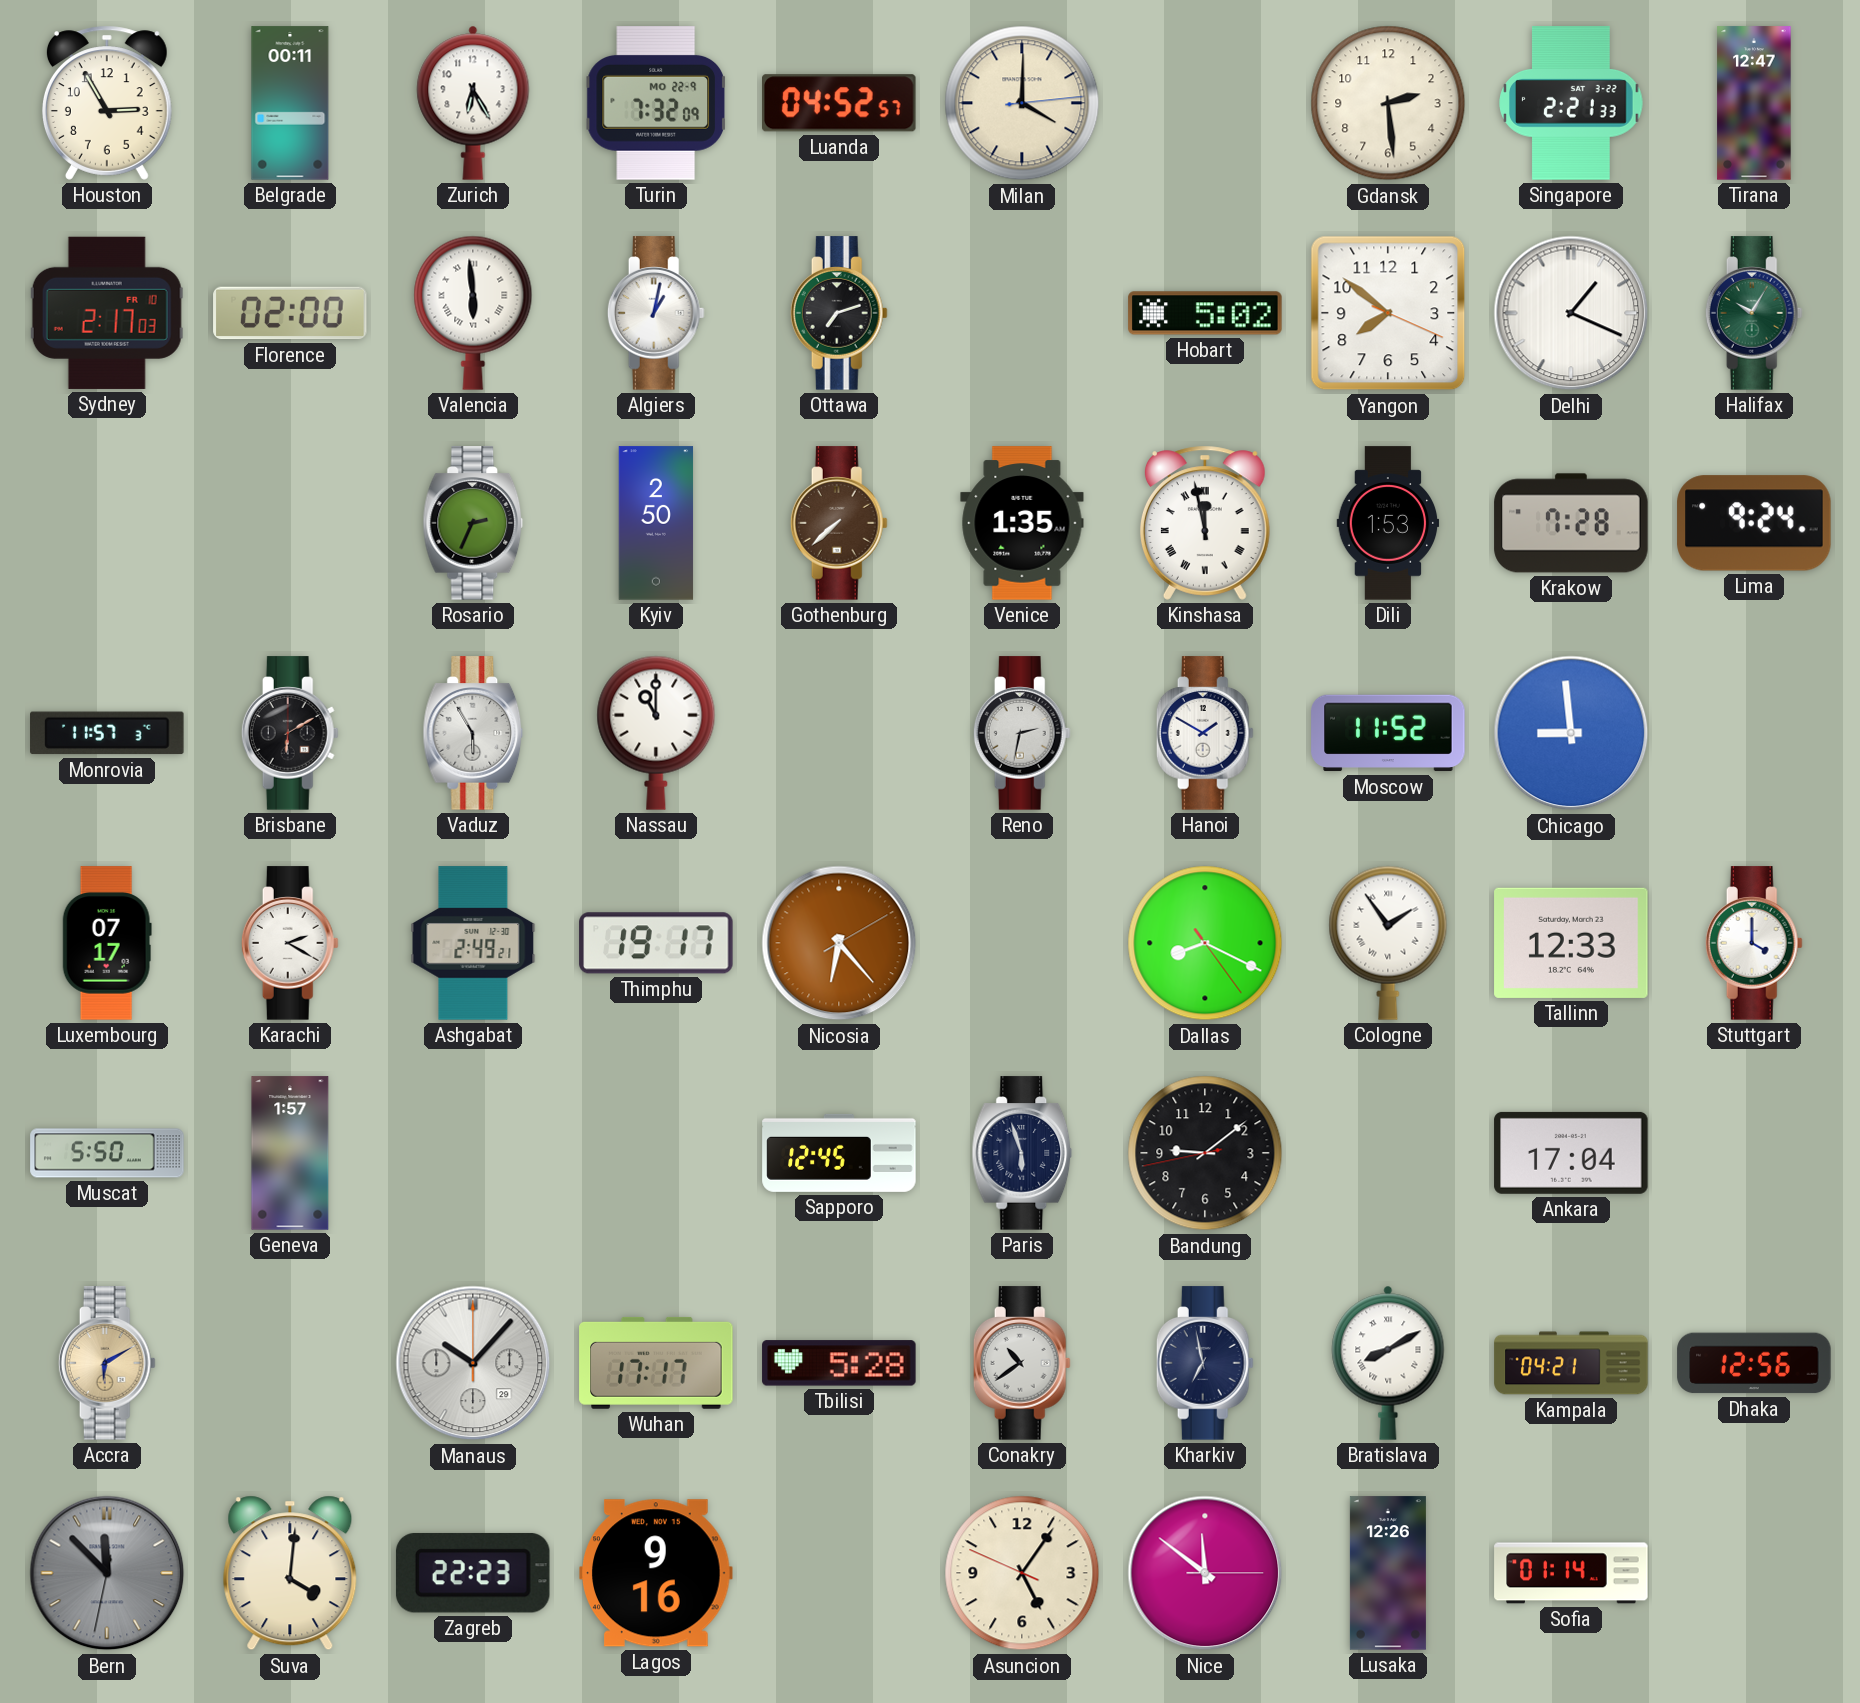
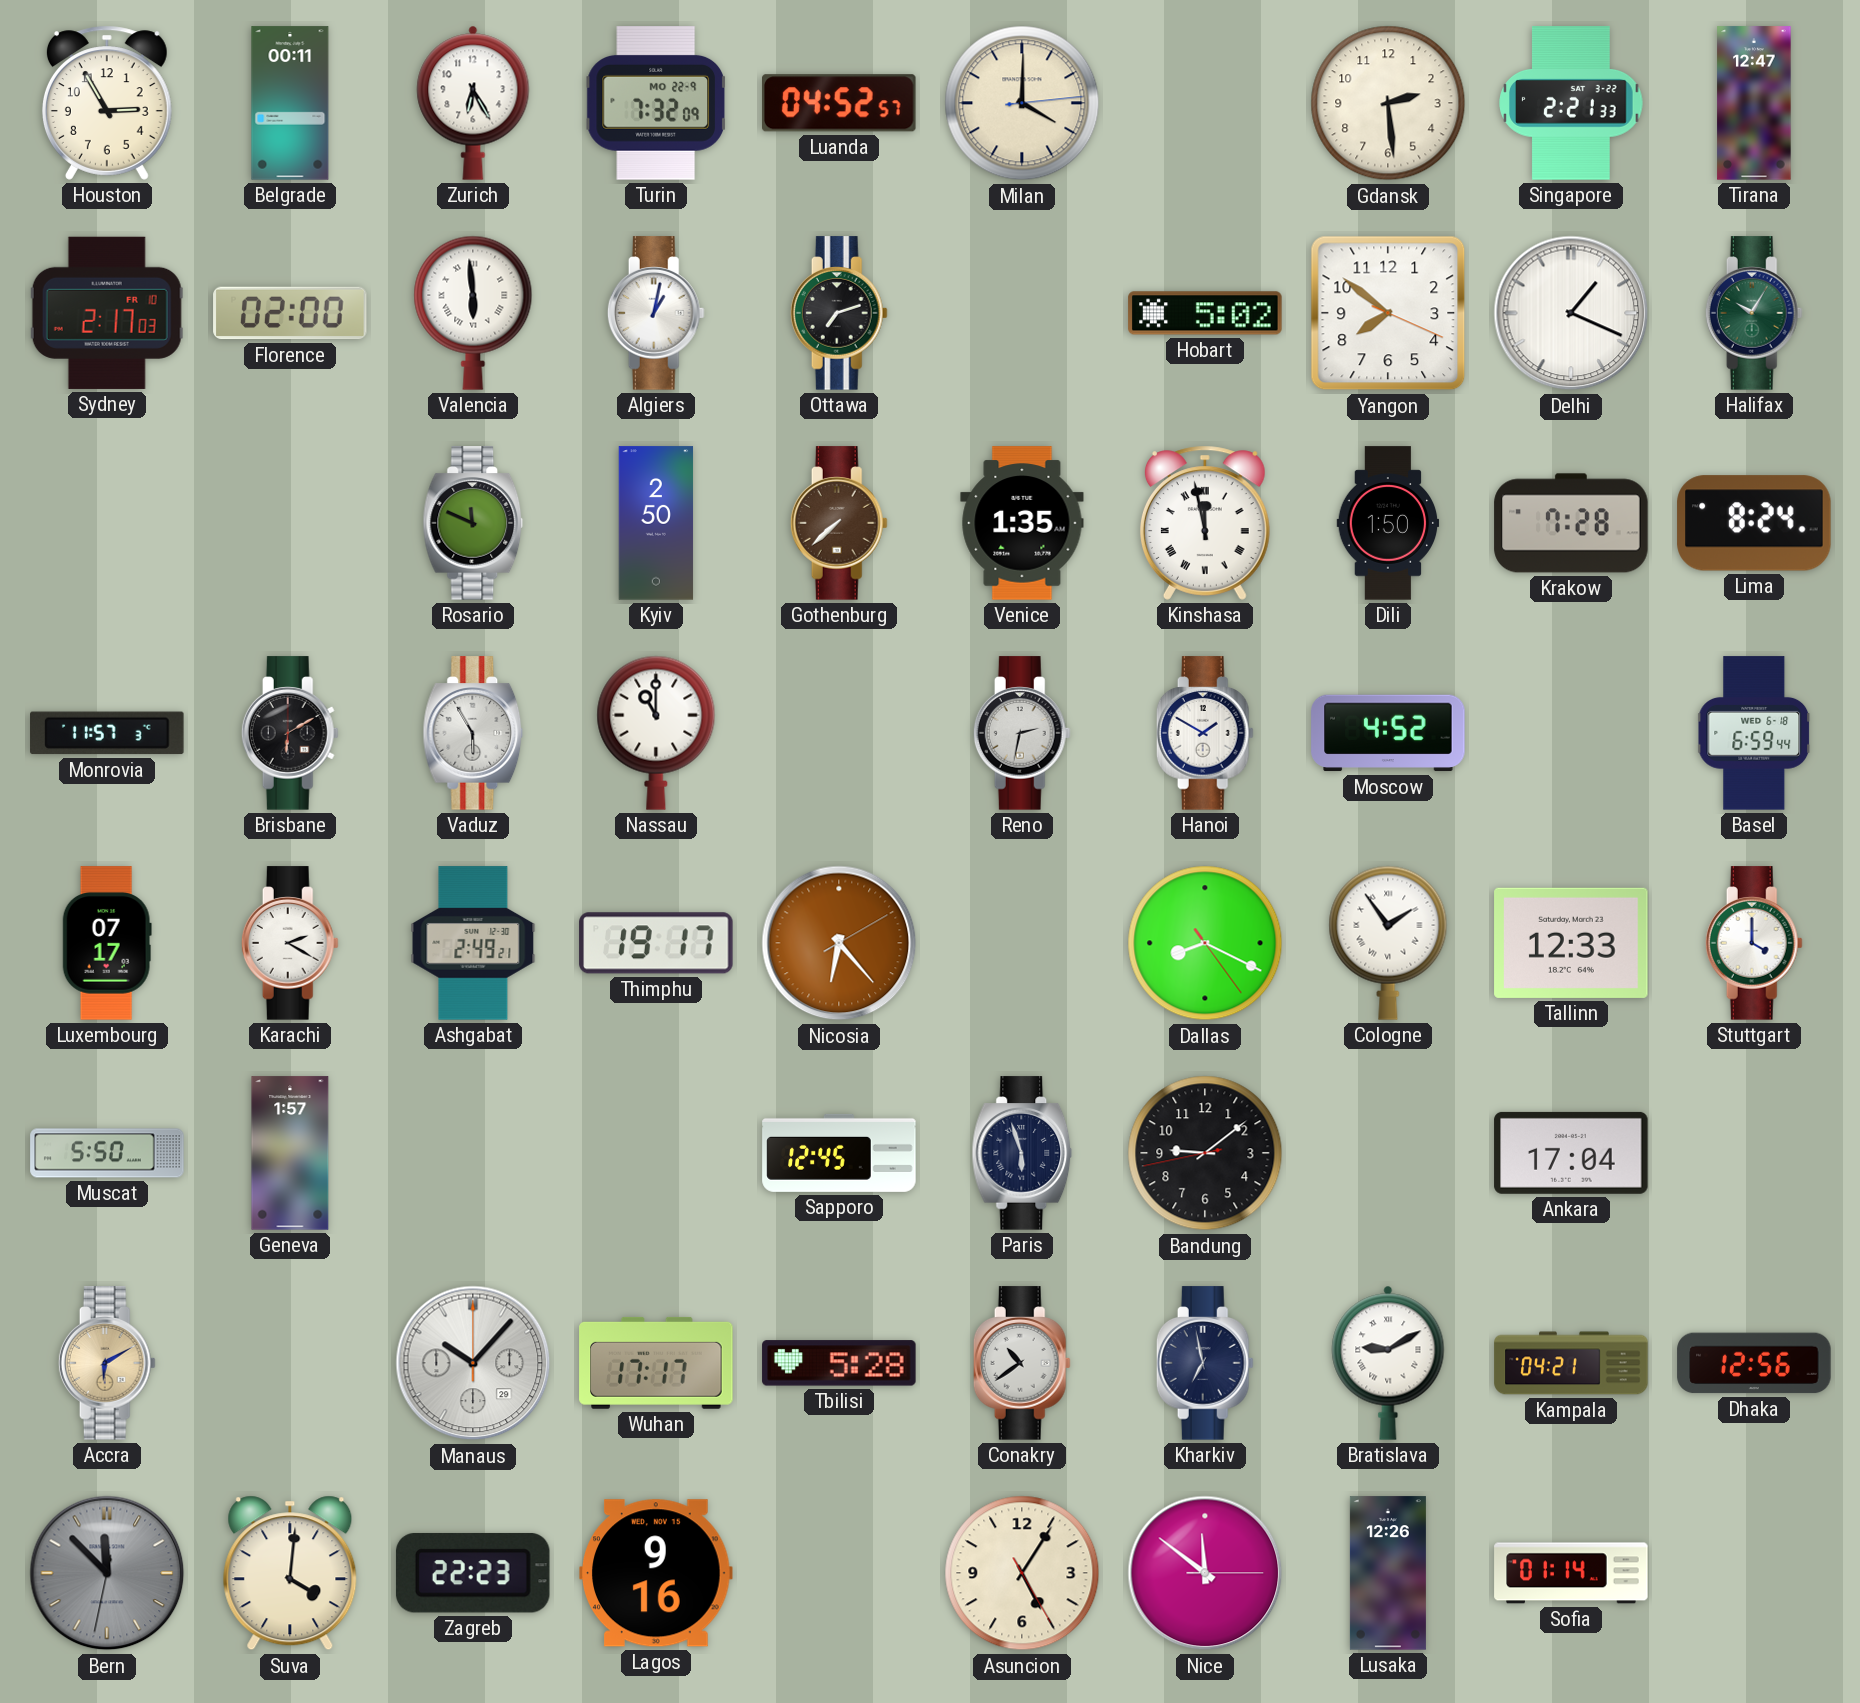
Rosario: 2:34 -> 11:49
Dili: 1:53 -> 1:50
Lima: 9:24 -> 8:24
Moscow: 11:52 -> 4:52
Chicago: 8:59 -> none
Basel: none -> 6:59
Bratislava: 8:10 -> 9:10
Asuncion: 5:05:49 -> 5:05:25
